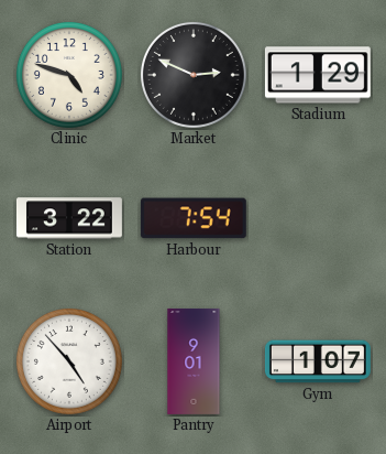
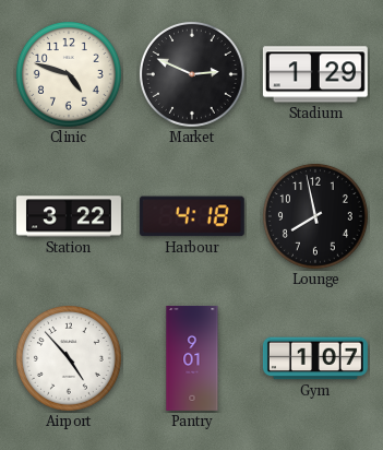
Harbour: 7:54 -> 4:18
Lounge: none -> 7:58
